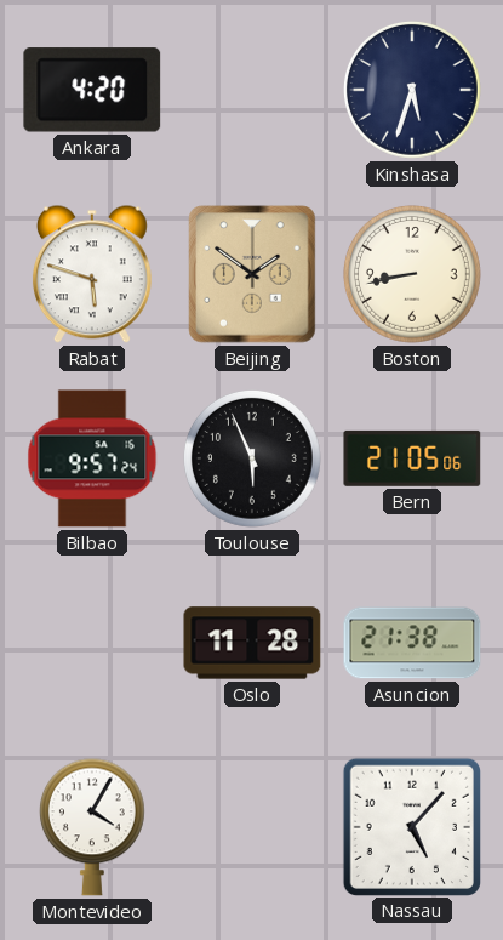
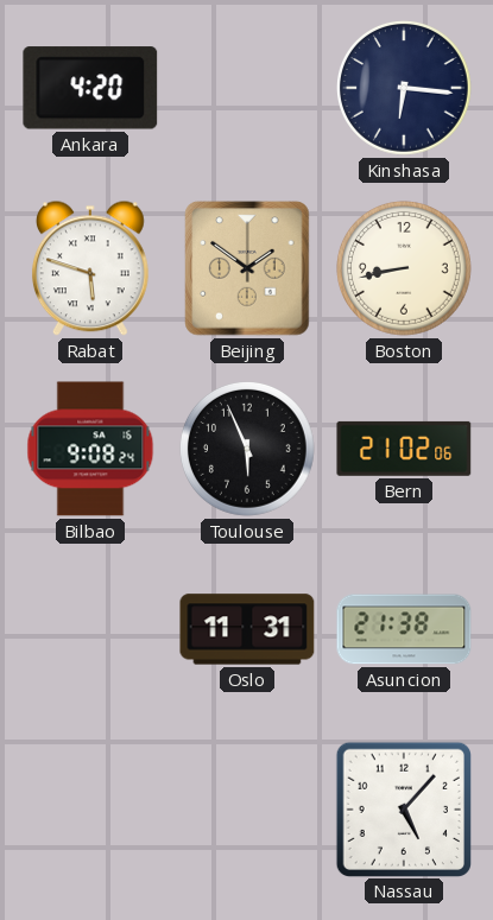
Kinshasa: 5:33 -> 6:16
Bilbao: 9:57 -> 9:08
Bern: 21:05 -> 21:02
Oslo: 11:28 -> 11:31
Montevideo: 4:05 -> none
